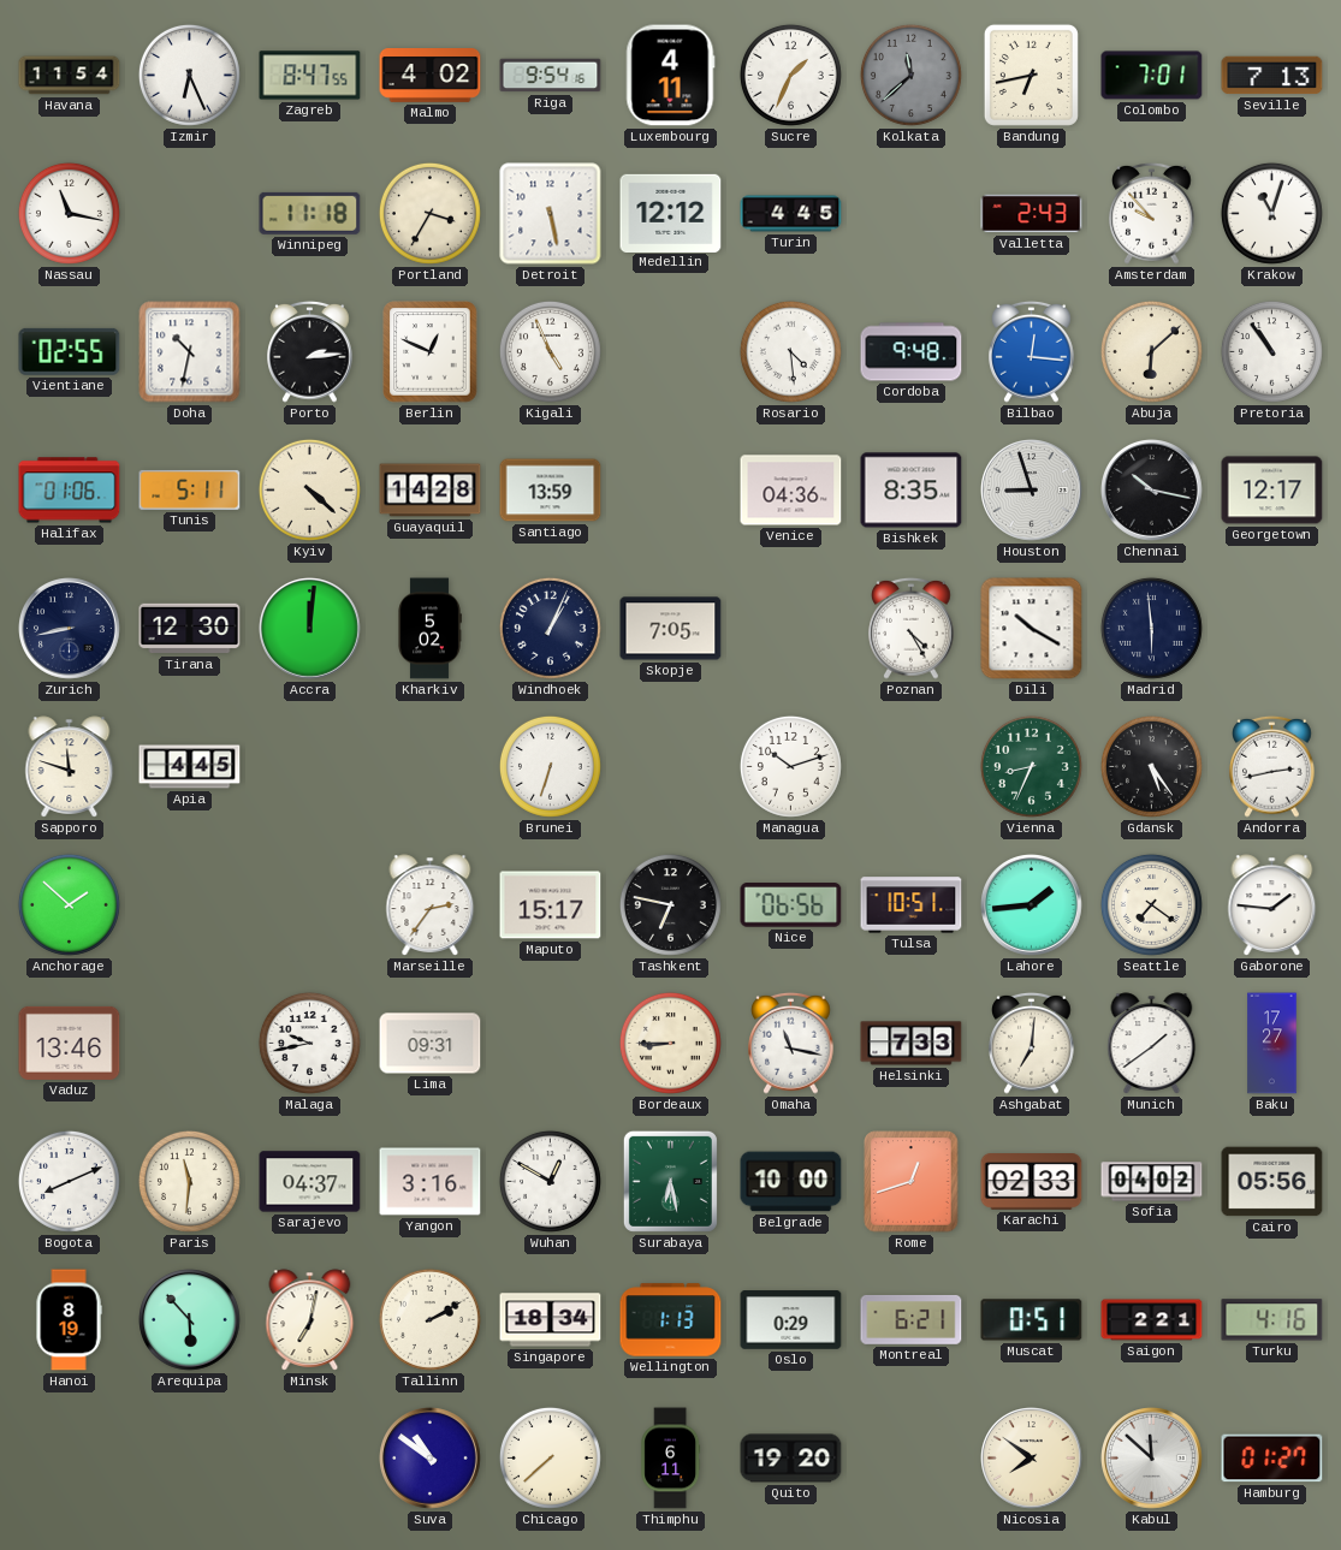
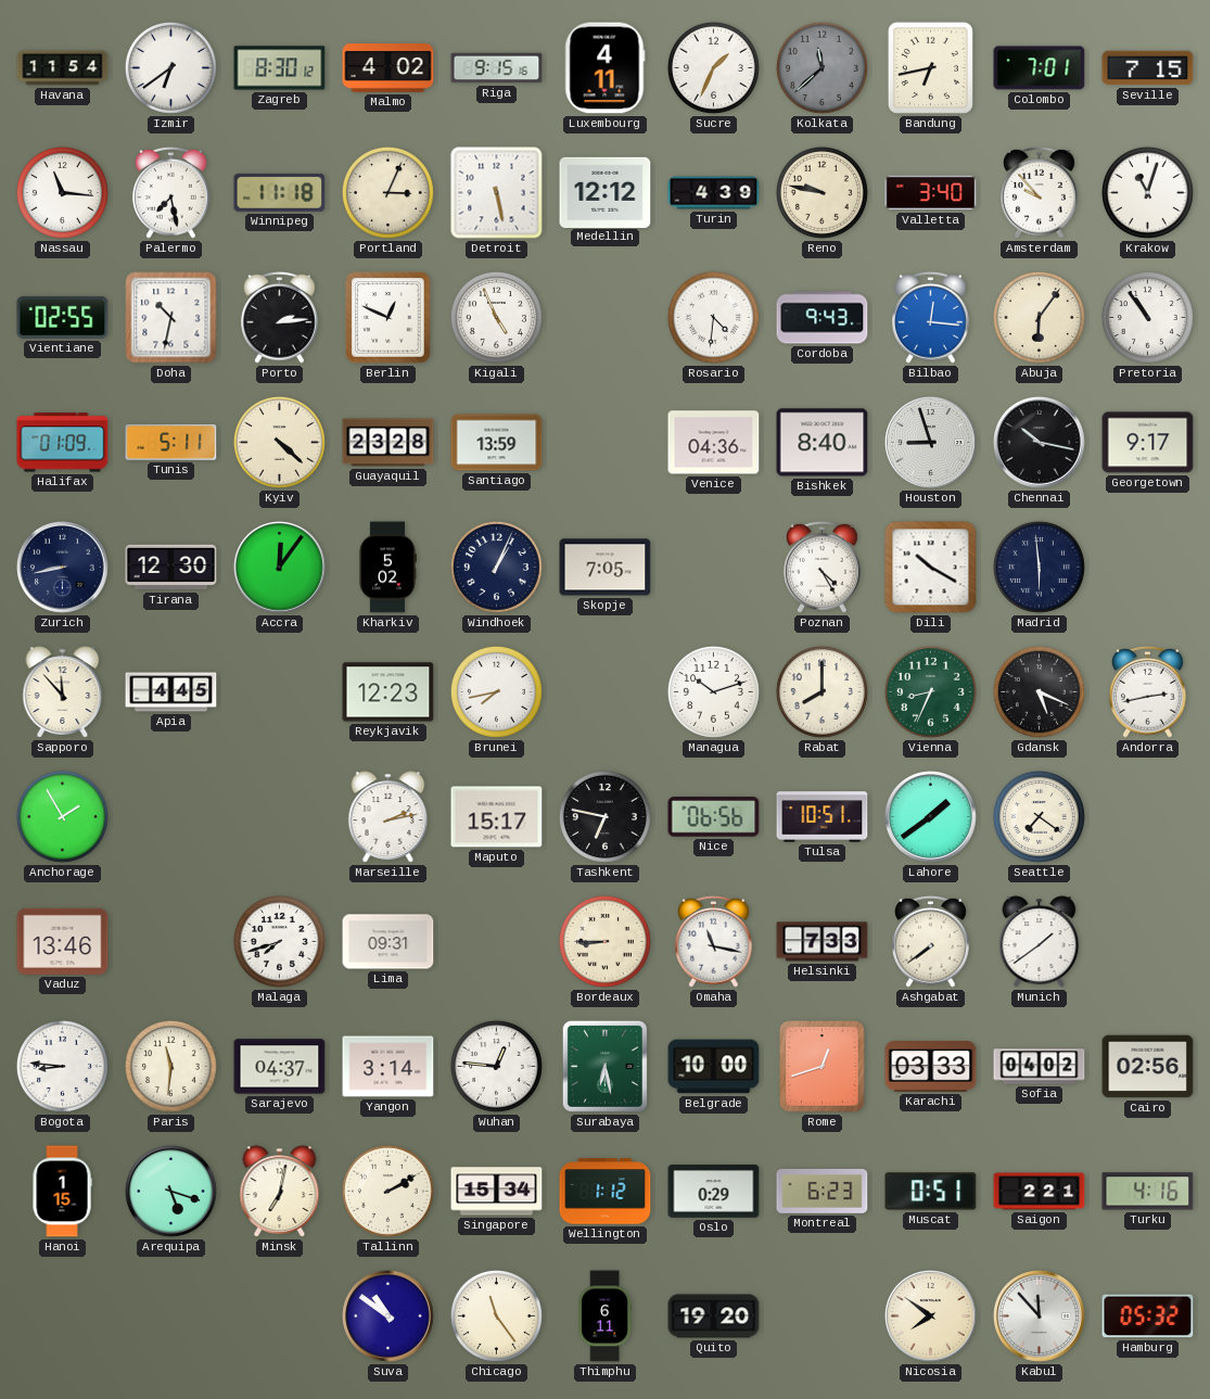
Izmir: 6:26 -> 6:39
Zagreb: 8:47 -> 8:30
Riga: 9:54 -> 9:15
Seville: 7:13 -> 7:15
Nassau: 11:17 -> 11:16
Palermo: none -> 7:28
Portland: 3:35 -> 3:04
Turin: 4:45 -> 4:39
Reno: none -> 9:47
Valletta: 2:43 -> 3:40
Rosario: 4:29 -> 4:31
Cordoba: 9:48 -> 9:43
Abuja: 6:08 -> 6:06
Halifax: 01:06 -> 01:09
Guayaquil: 14:28 -> 23:28
Bishkek: 8:35 -> 8:40
Georgetown: 12:17 -> 9:17
Accra: 12:01 -> 12:06
Sapporo: 11:48 -> 11:53
Reykjavik: none -> 12:23
Brunei: 6:33 -> 7:43
Rabat: none -> 8:00
Gdansk: 5:24 -> 5:19
Anchorage: 1:52 -> 1:55
Marseille: 2:36 -> 2:13
Lahore: 1:44 -> 1:39
Gaborone: 1:46 -> none
Malaga: 9:43 -> 7:42
Ashgabat: 7:01 -> 7:39
Baku: 17:27 -> none
Bogota: 8:11 -> 8:46
Yangon: 3:16 -> 3:14
Wuhan: 12:50 -> 12:46
Karachi: 02:33 -> 03:33
Cairo: 05:56 -> 02:56
Hanoi: 8:19 -> 1:15
Arequipa: 5:53 -> 5:18
Singapore: 18:34 -> 15:34
Wellington: 1:13 -> 1:12
Montreal: 6:21 -> 6:23
Chicago: 7:38 -> 11:24
Kabul: 11:52 -> 11:53
Hamburg: 01:27 -> 05:32
